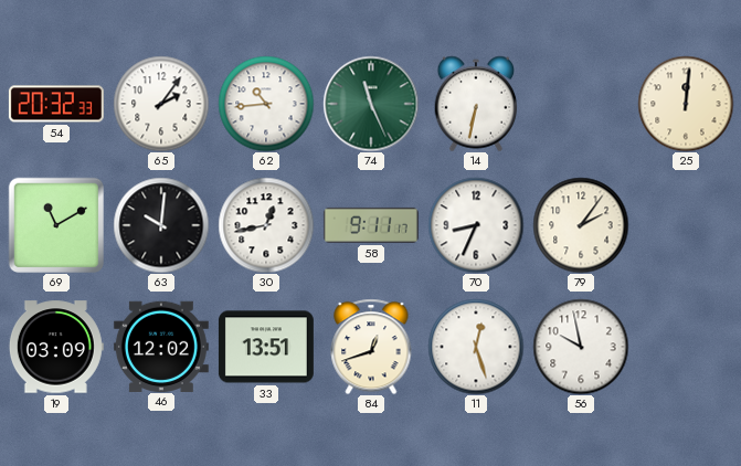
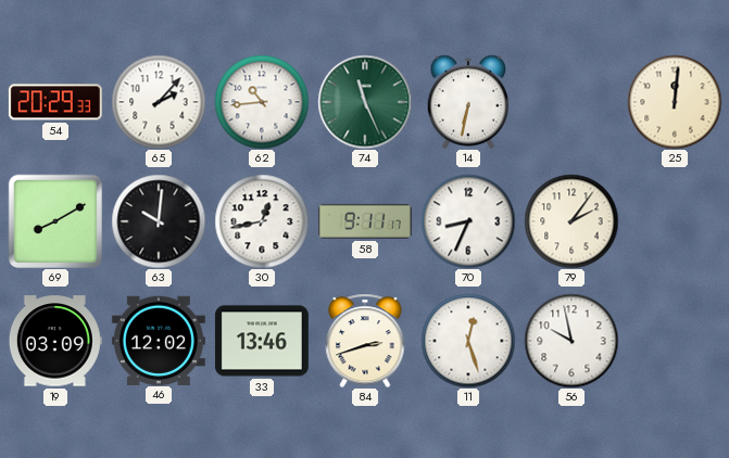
54: 20:32 -> 20:29
65: 2:06 -> 2:07
69: 11:10 -> 8:10
33: 13:51 -> 13:46
84: 12:42 -> 2:42
